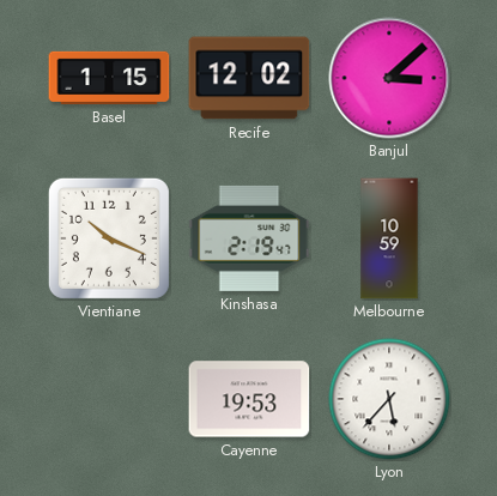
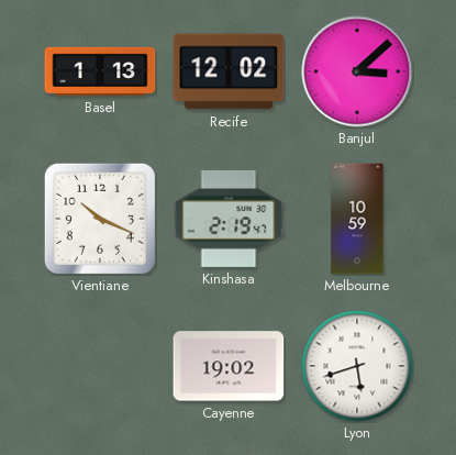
Basel: 1:15 -> 1:13
Cayenne: 19:53 -> 19:02
Lyon: 5:37 -> 5:42
